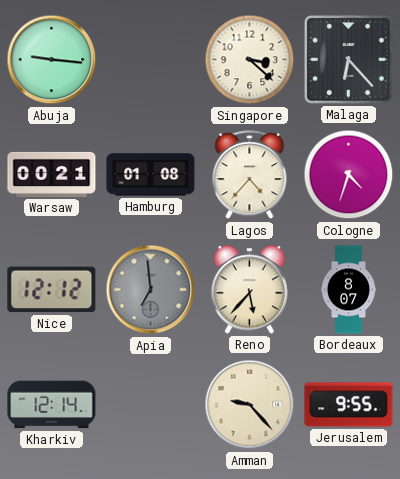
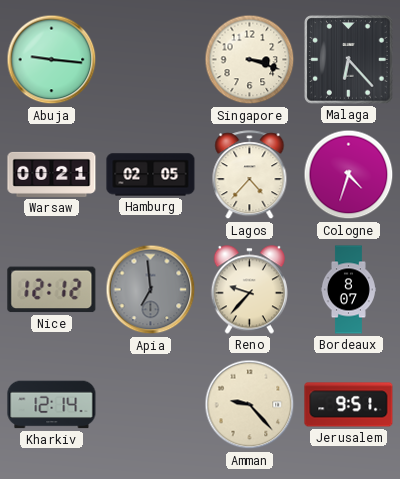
Singapore: 3:22 -> 3:18
Hamburg: 01:08 -> 02:05
Reno: 5:37 -> 9:37
Jerusalem: 9:55 -> 9:51
